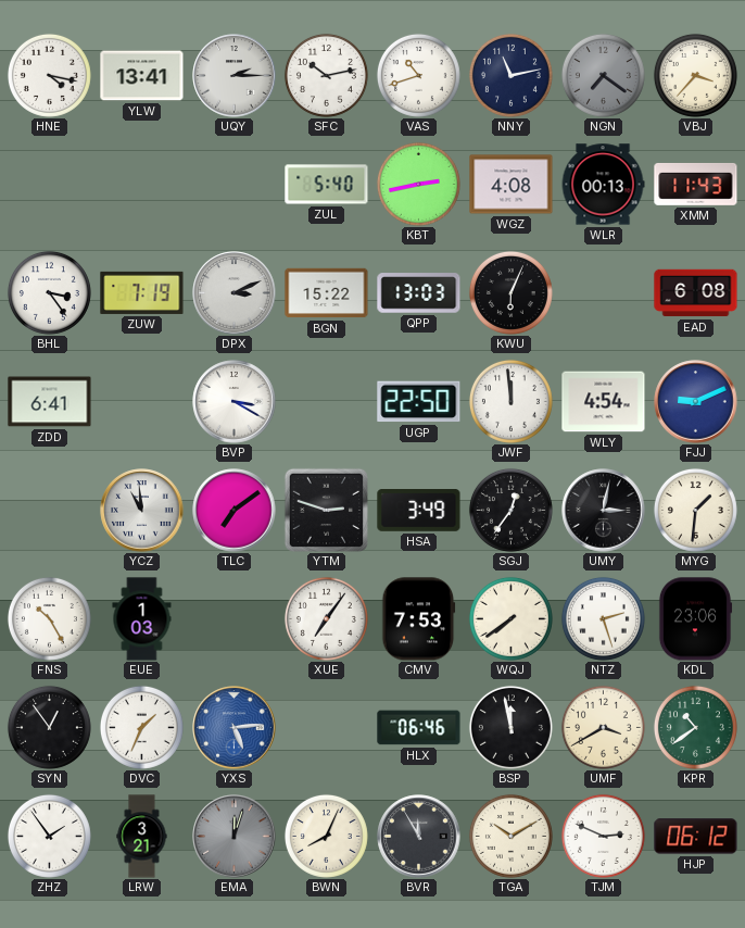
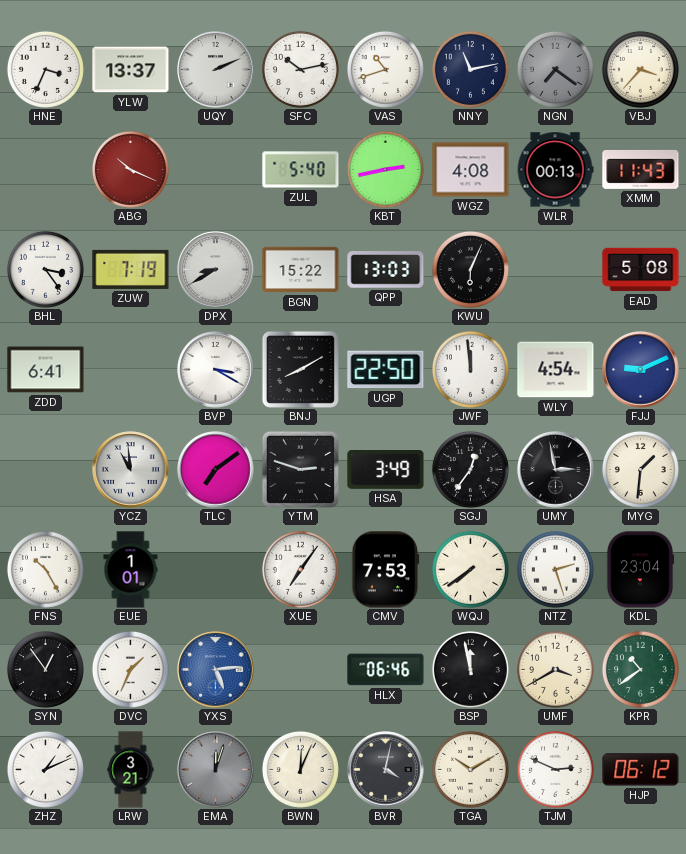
HNE: 4:17 -> 3:34
YLW: 13:41 -> 13:37
UQY: 2:15 -> 2:11
ABG: none -> 10:19
DPX: 3:11 -> 8:40
EAD: 6:08 -> 5:08
BNJ: none -> 8:10
UMY: 3:02 -> 2:58
EUE: 1:03 -> 1:01
KDL: 23:06 -> 23:04
ZHZ: 1:54 -> 1:11
BWN: 8:04 -> 12:04
BVR: 11:55 -> 4:02
